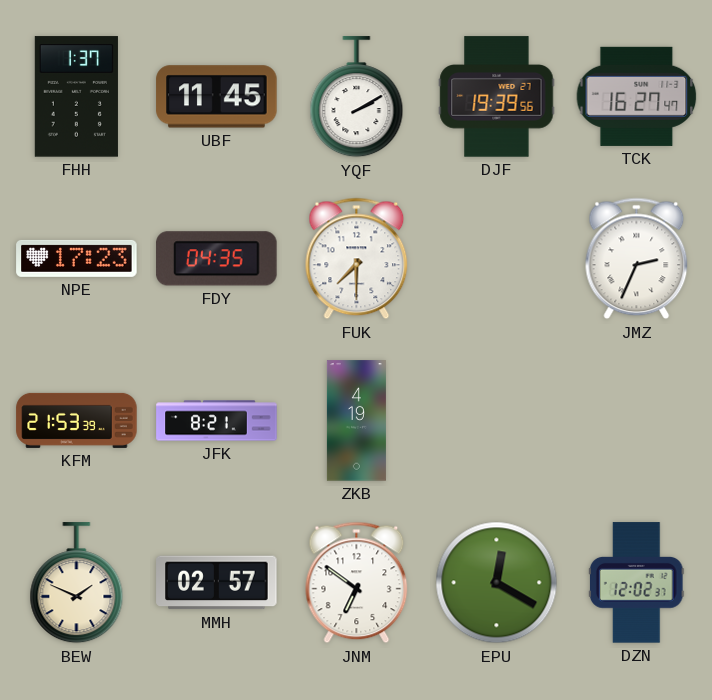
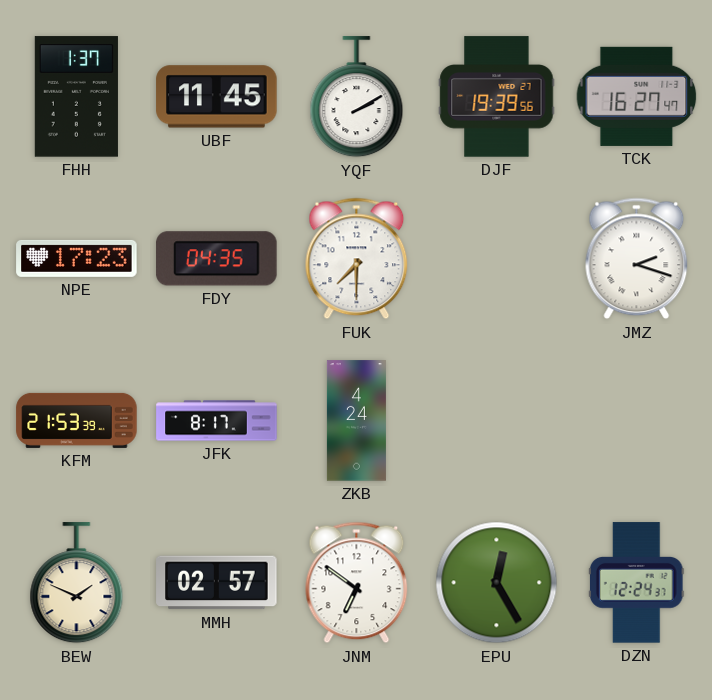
JMZ: 2:34 -> 2:18
JFK: 8:21 -> 8:17
ZKB: 4:19 -> 4:24
EPU: 12:20 -> 12:25
DZN: 12:02 -> 12:24
